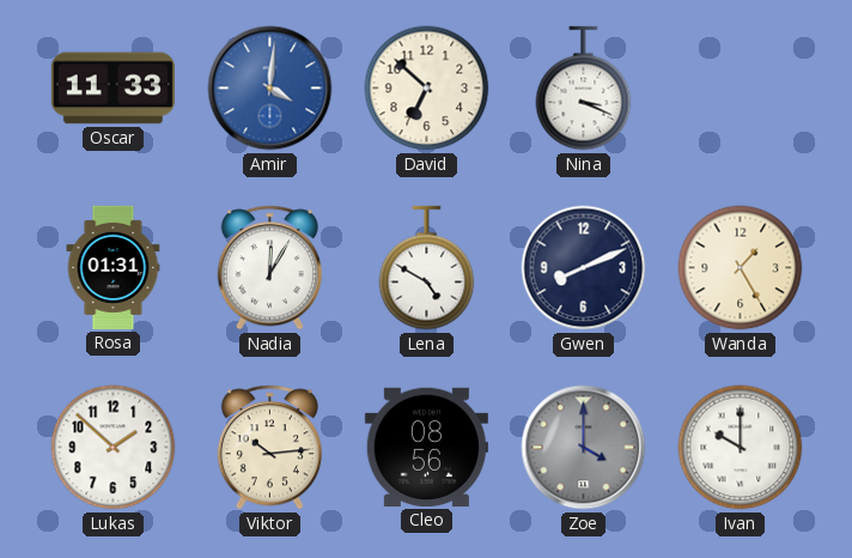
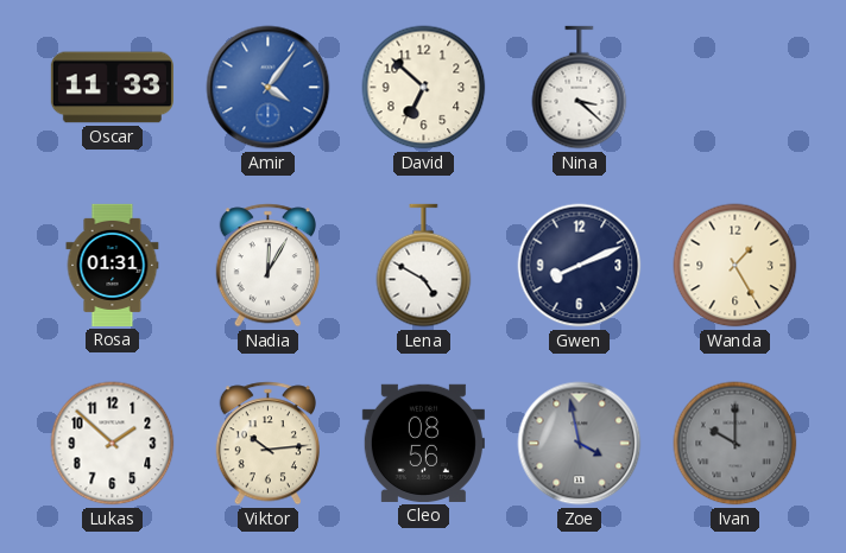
Amir: 4:01 -> 4:06
Nina: 3:19 -> 3:22
Zoe: 4:00 -> 3:58
Ivan dial: white -> grey
